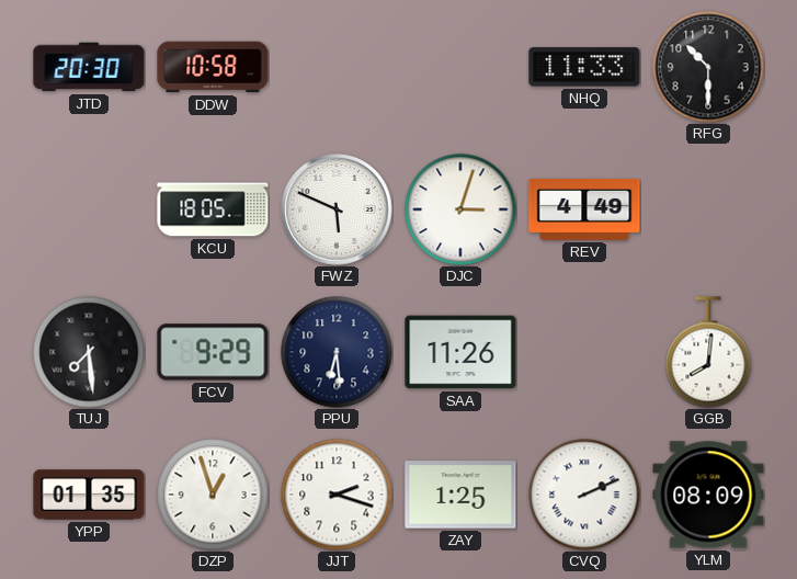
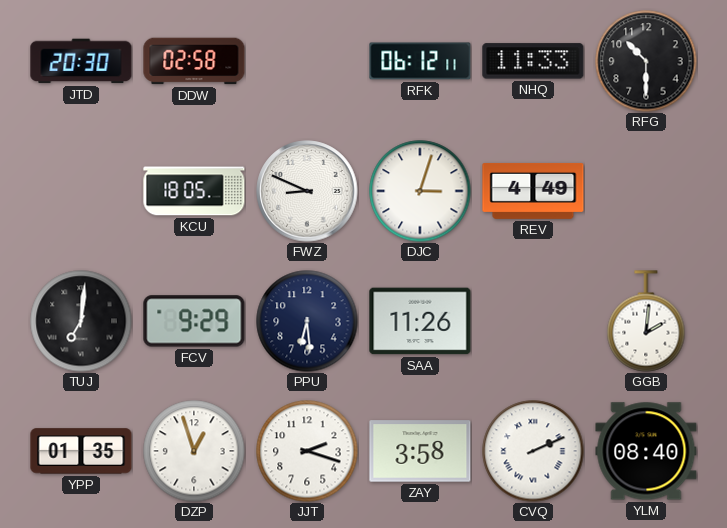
DDW: 10:58 -> 02:58
RFK: none -> 06:12
FWZ: 5:49 -> 8:49
TUJ: 7:29 -> 7:01
GGB: 8:01 -> 2:01
ZAY: 1:25 -> 3:58
YLM: 08:09 -> 08:40
